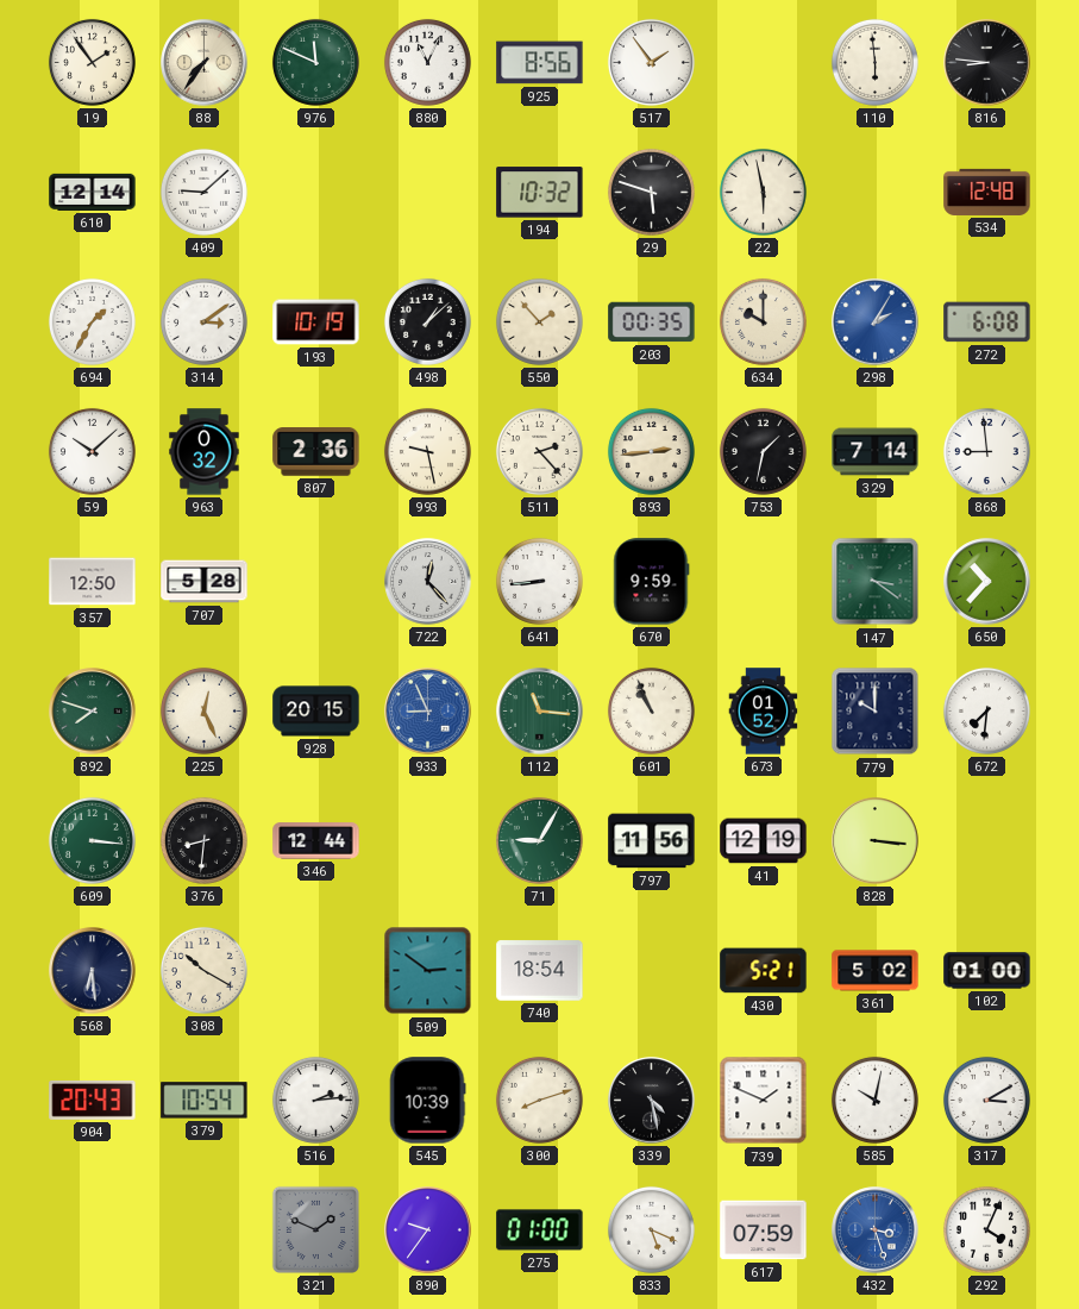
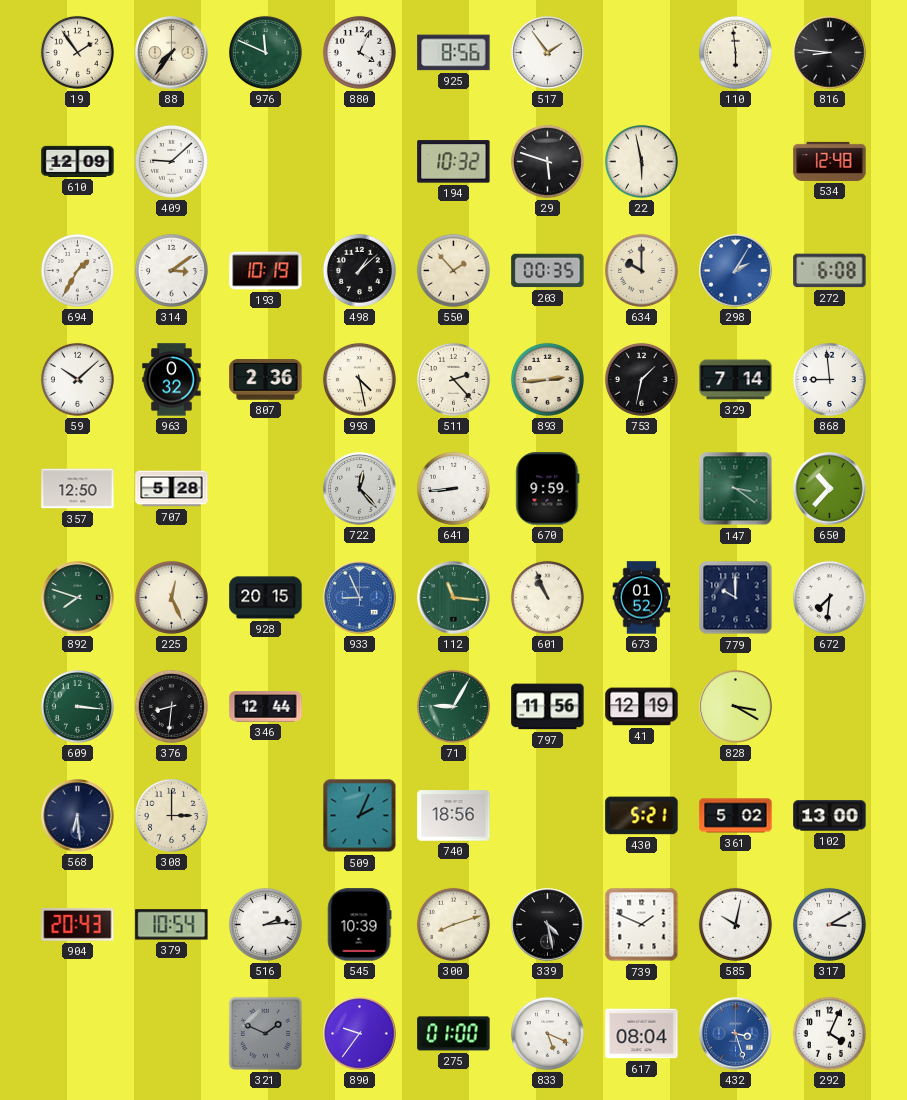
880: 11:04 -> 4:04
610: 12:14 -> 12:09
993: 9:28 -> 4:28
828: 3:16 -> 3:20
308: 10:20 -> 3:00
509: 2:51 -> 2:04
740: 18:54 -> 18:56
102: 01:00 -> 13:00
617: 07:59 -> 08:04
